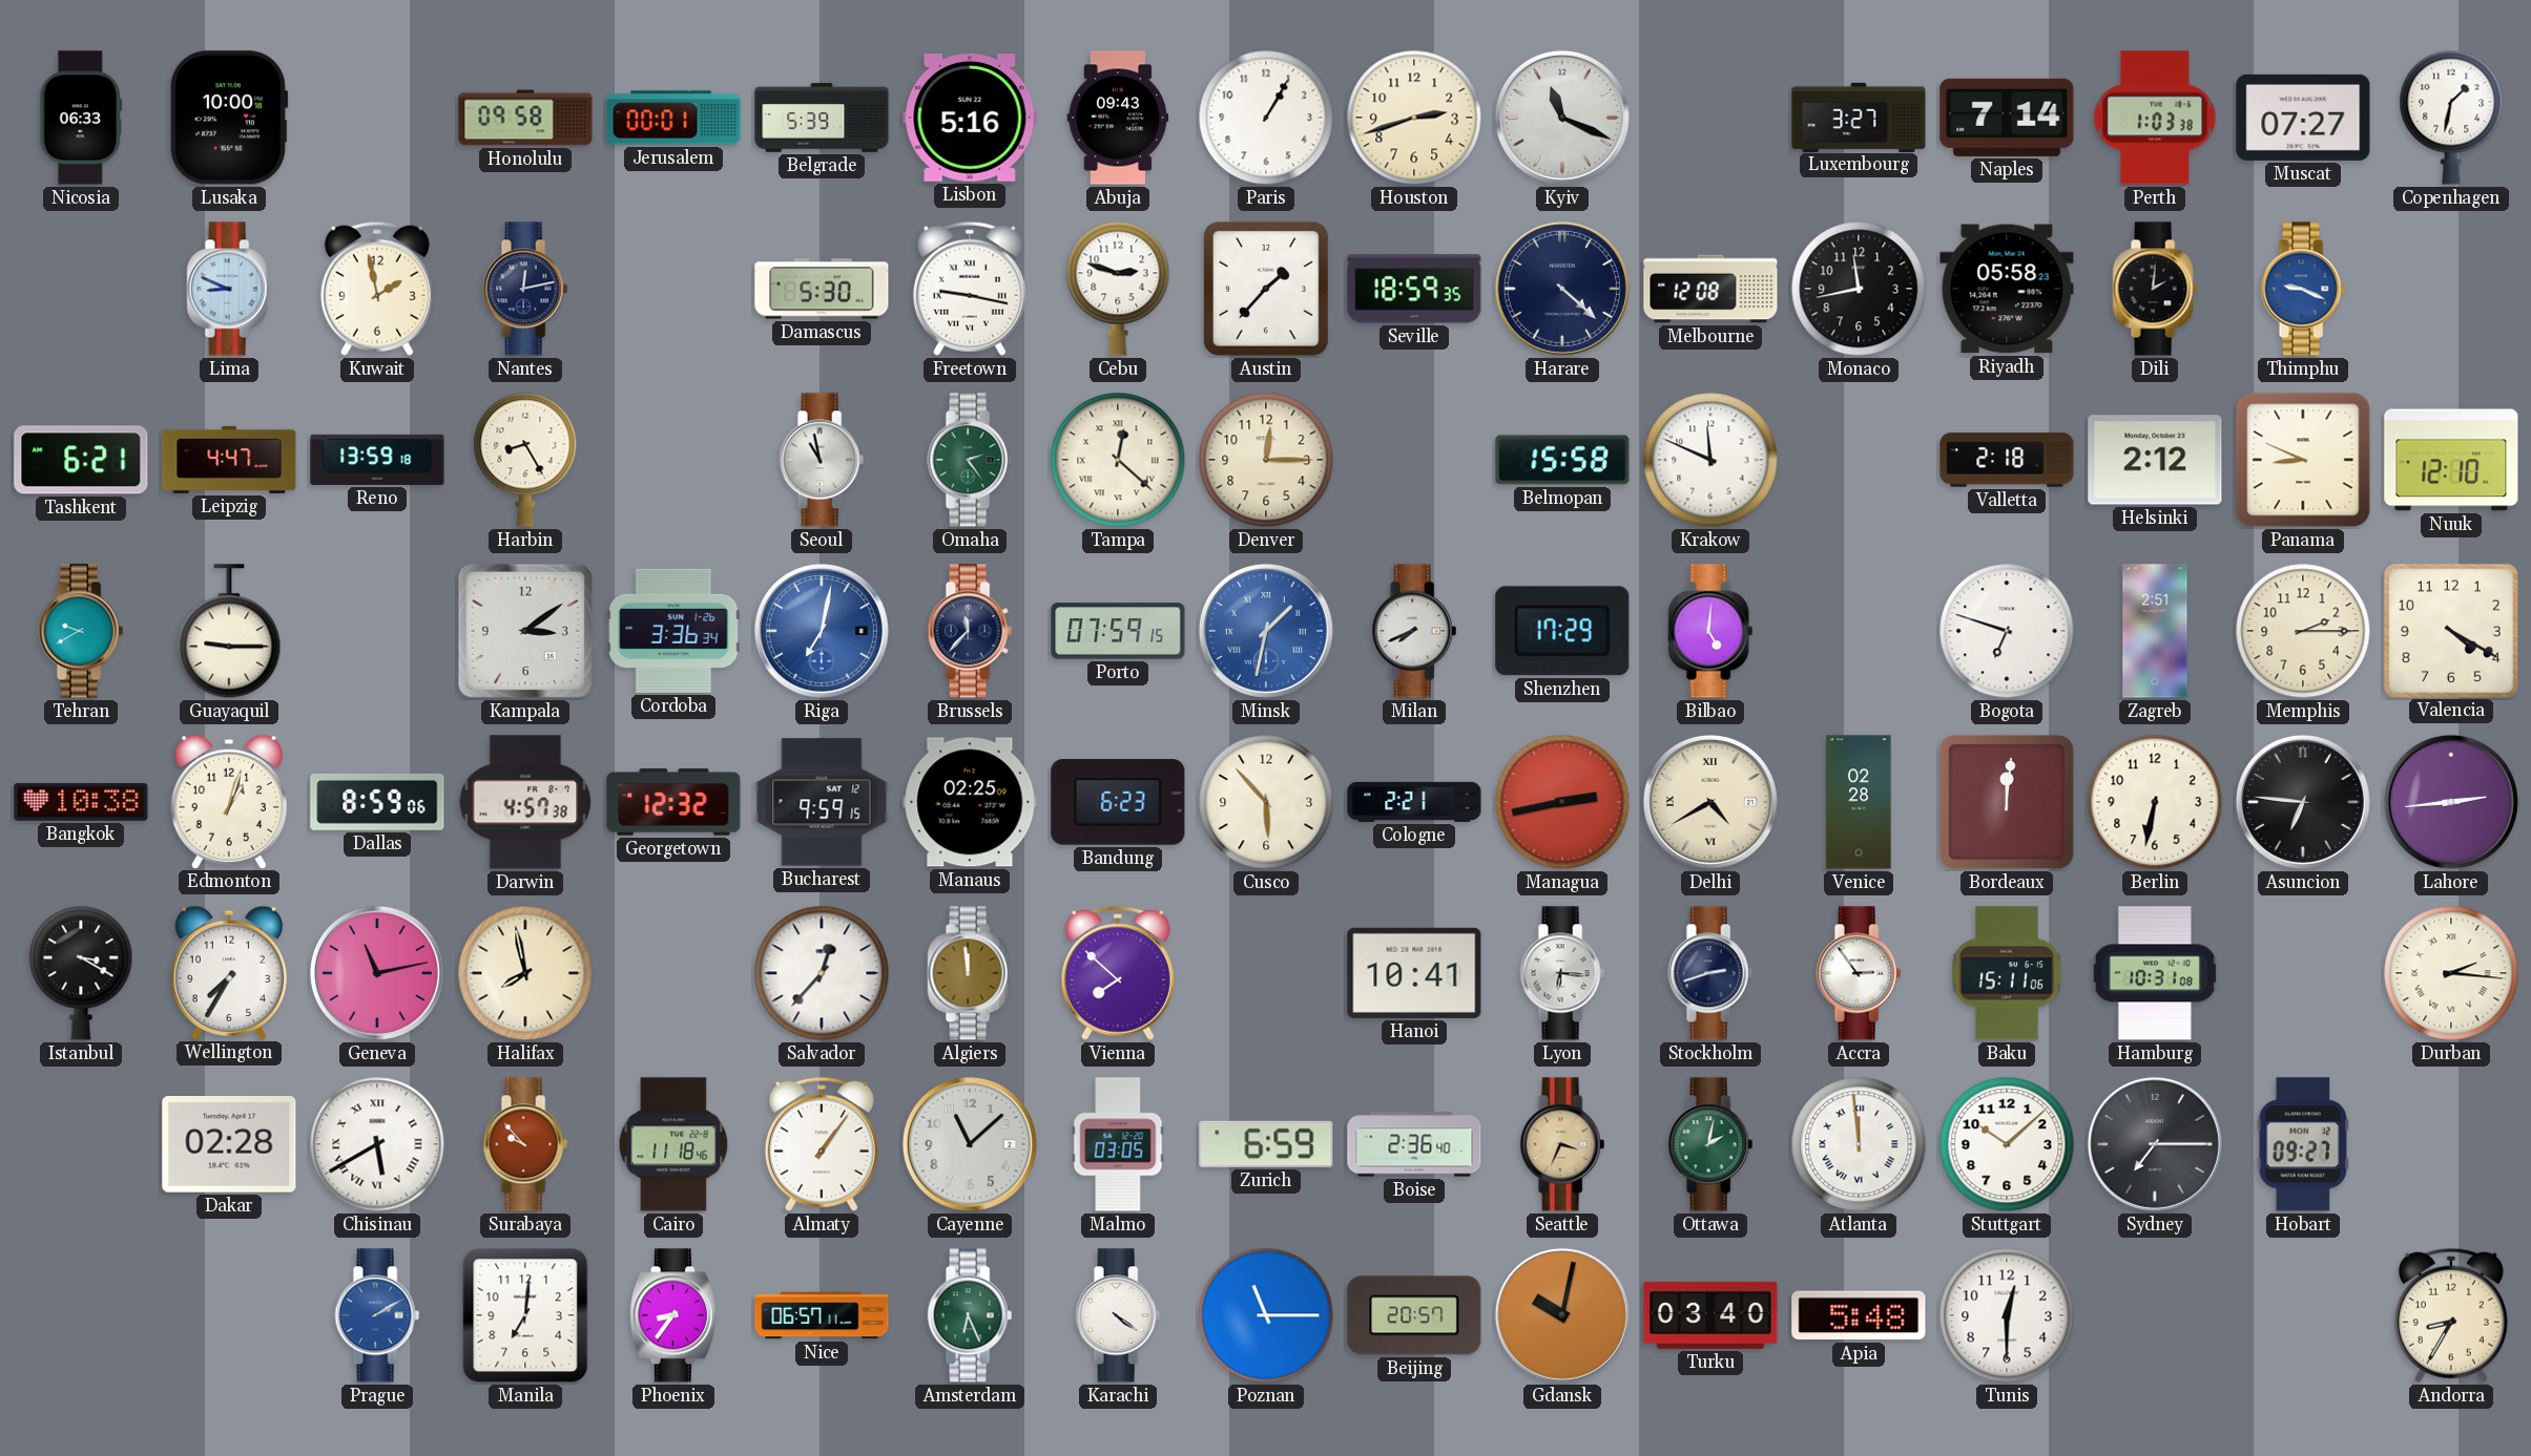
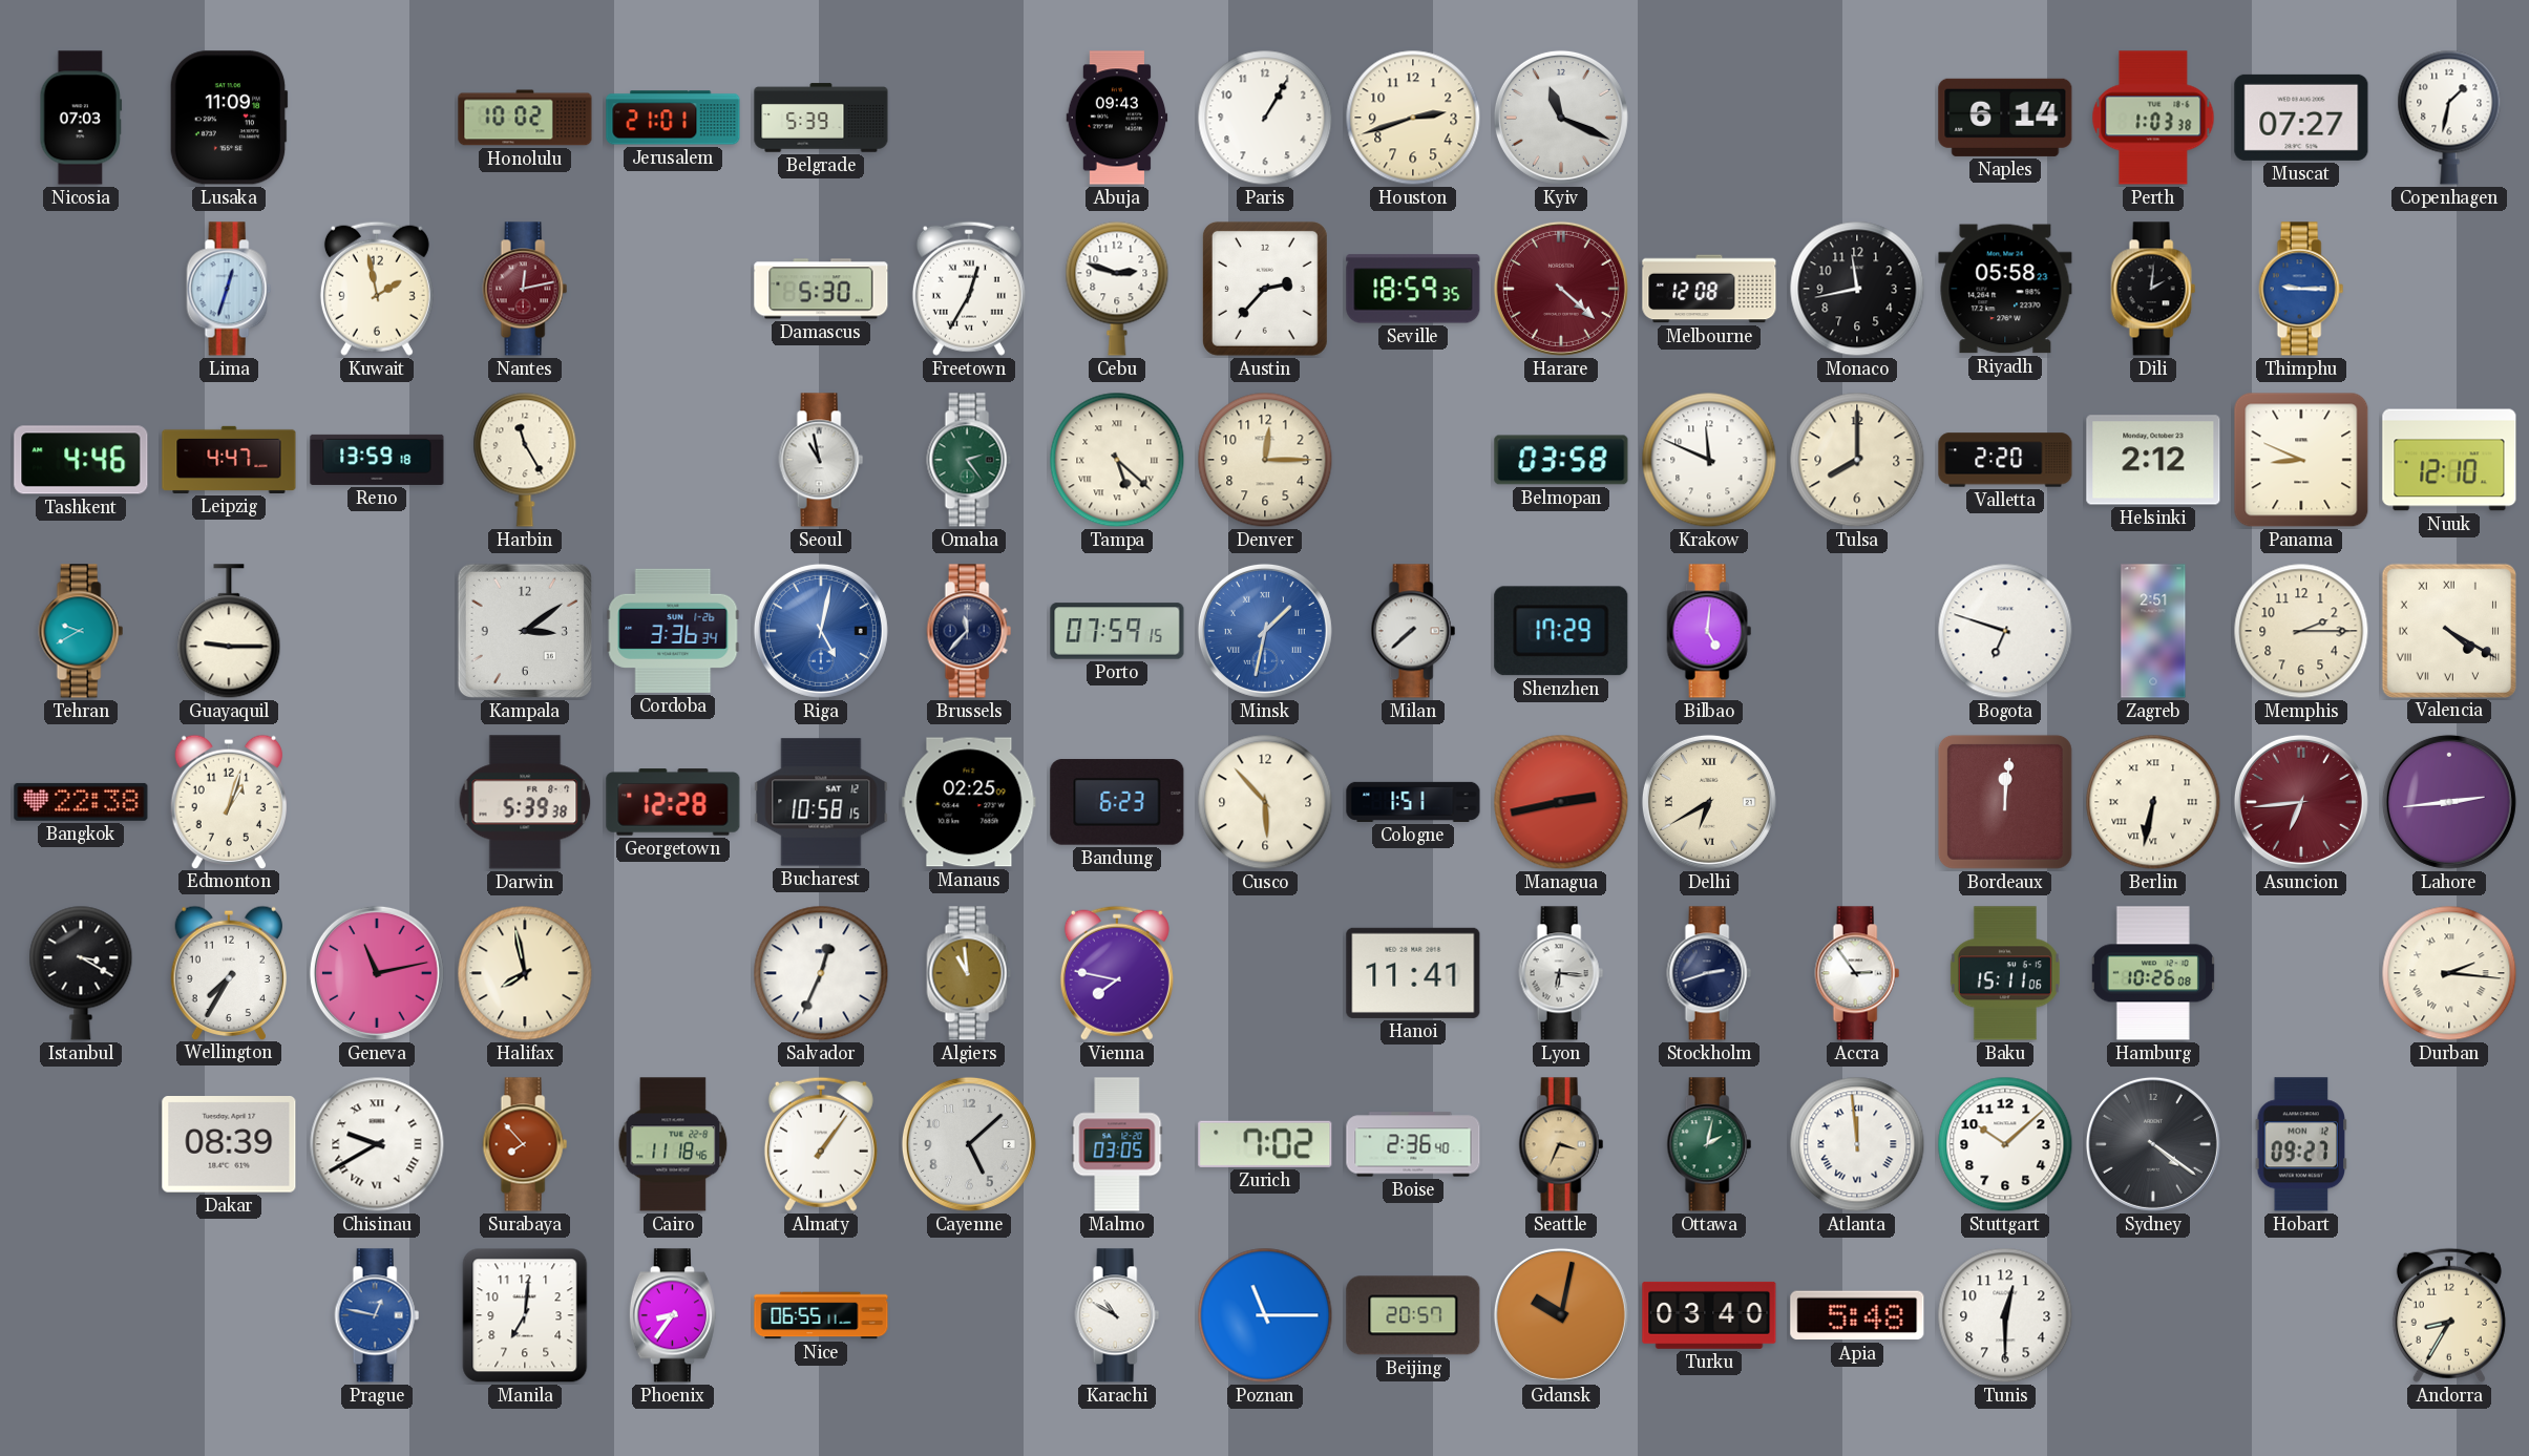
Nicosia: 06:33 -> 07:03
Lusaka: 10:00 -> 11:09
Honolulu: 09:58 -> 10:02
Jerusalem: 00:01 -> 21:01
Lisbon: 5:16 -> none
Luxembourg: 3:27 -> none
Naples: 7:14 -> 6:14
Lima: 8:49 -> 12:33
Nantes dial: navy -> burgundy
Freetown: 9:17 -> 12:35
Austin: 1:37 -> 2:37
Harare dial: navy -> burgundy
Thimphu: 9:19 -> 9:15
Tashkent: 6:21 -> 4:46
Harbin: 8:25 -> 11:25
Tampa: 12:22 -> 5:22
Belmopan: 15:58 -> 03:58
Tulsa: none -> 8:00
Valletta: 2:18 -> 2:20
Riga: 7:02 -> 5:02
Milan: 7:41 -> 7:38
Valencia numerals: Arabic -> Roman
Bangkok: 10:38 -> 22:38
Dallas: 8:59 -> none
Darwin: 4:57 -> 5:39
Georgetown: 12:32 -> 12:28
Bucharest: 9:59 -> 10:58
Cologne: 2:21 -> 1:51
Delhi: 4:40 -> 6:40
Venice: 02:28 -> none
Berlin numerals: Arabic -> Roman
Asuncion: 6:46 -> 6:44
Asuncion dial: black -> burgundy
Salvador: 12:37 -> 12:34
Algiers: 11:59 -> 10:59
Vienna: 7:52 -> 7:47
Hanoi: 10:41 -> 11:41
Hamburg: 10:31 -> 10:26
Dakar: 02:28 -> 08:39
Chisinau: 5:40 -> 9:40
Surabaya: 9:53 -> 7:53
Cayenne: 11:08 -> 5:08
Zurich: 6:59 -> 7:02
Sydney: 7:15 -> 4:21
Prague: 2:10 -> 12:47
Nice: 06:57 -> 06:55
Amsterdam: 6:26 -> none
Karachi: 4:21 -> 10:50
